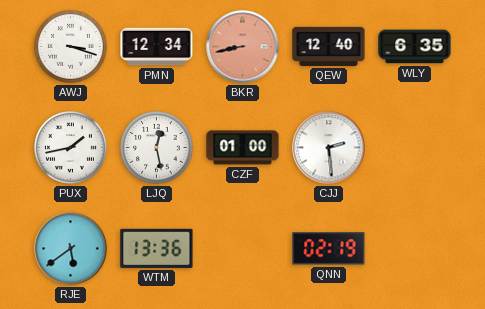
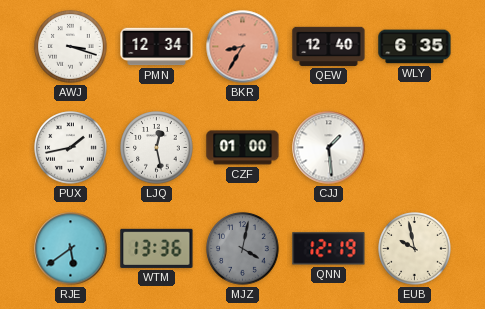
BKR: 8:43 -> 8:35
CJJ: 2:29 -> 1:29
MJZ: none -> 4:02
QNN: 02:19 -> 12:19
EUB: none -> 9:58
